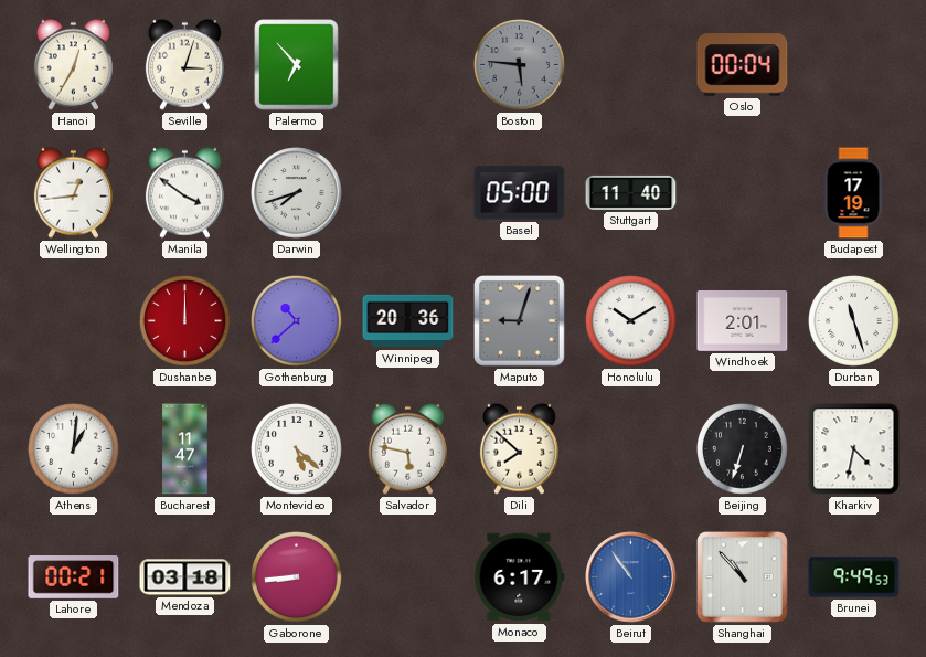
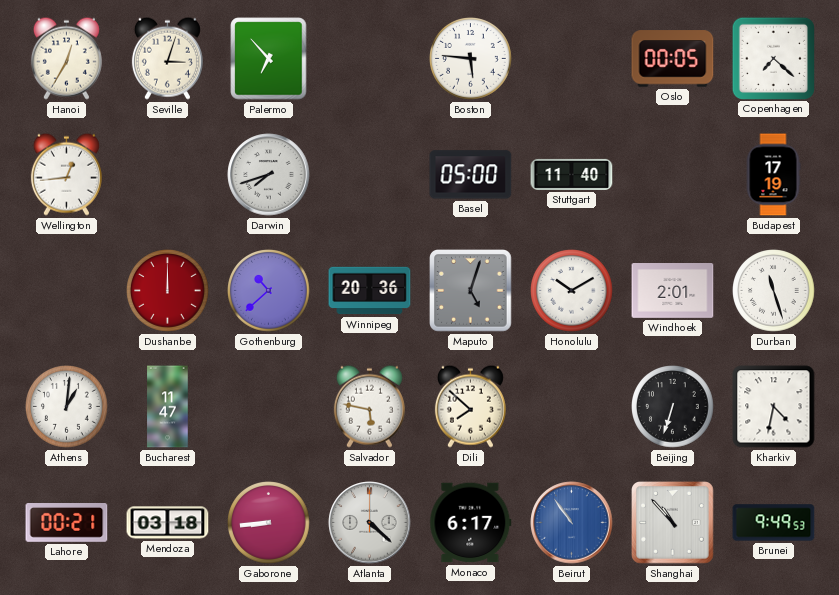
Boston dial: grey -> white
Oslo: 00:04 -> 00:05
Copenhagen: none -> 7:22
Manila: 3:51 -> none
Maputo: 9:03 -> 5:03
Montevideo: 5:22 -> none
Atlanta: none -> 4:22
